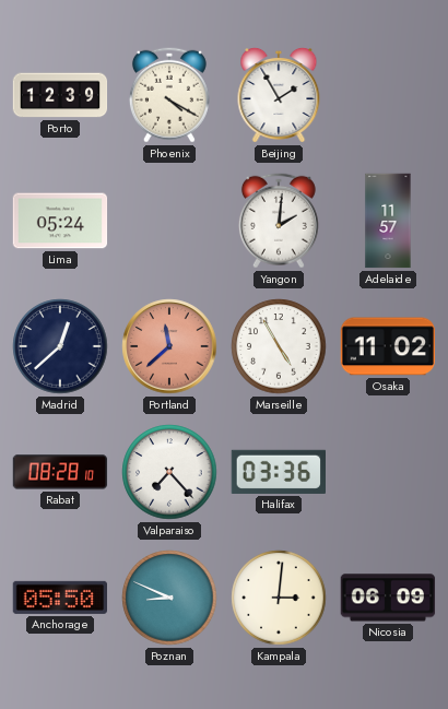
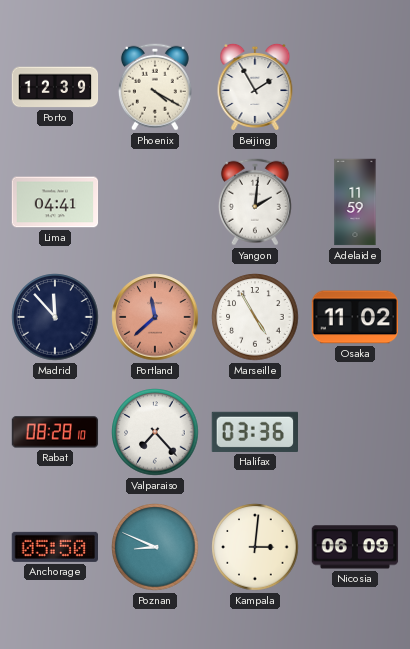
Lima: 05:24 -> 04:41
Adelaide: 11:57 -> 11:59
Madrid: 12:38 -> 11:53
